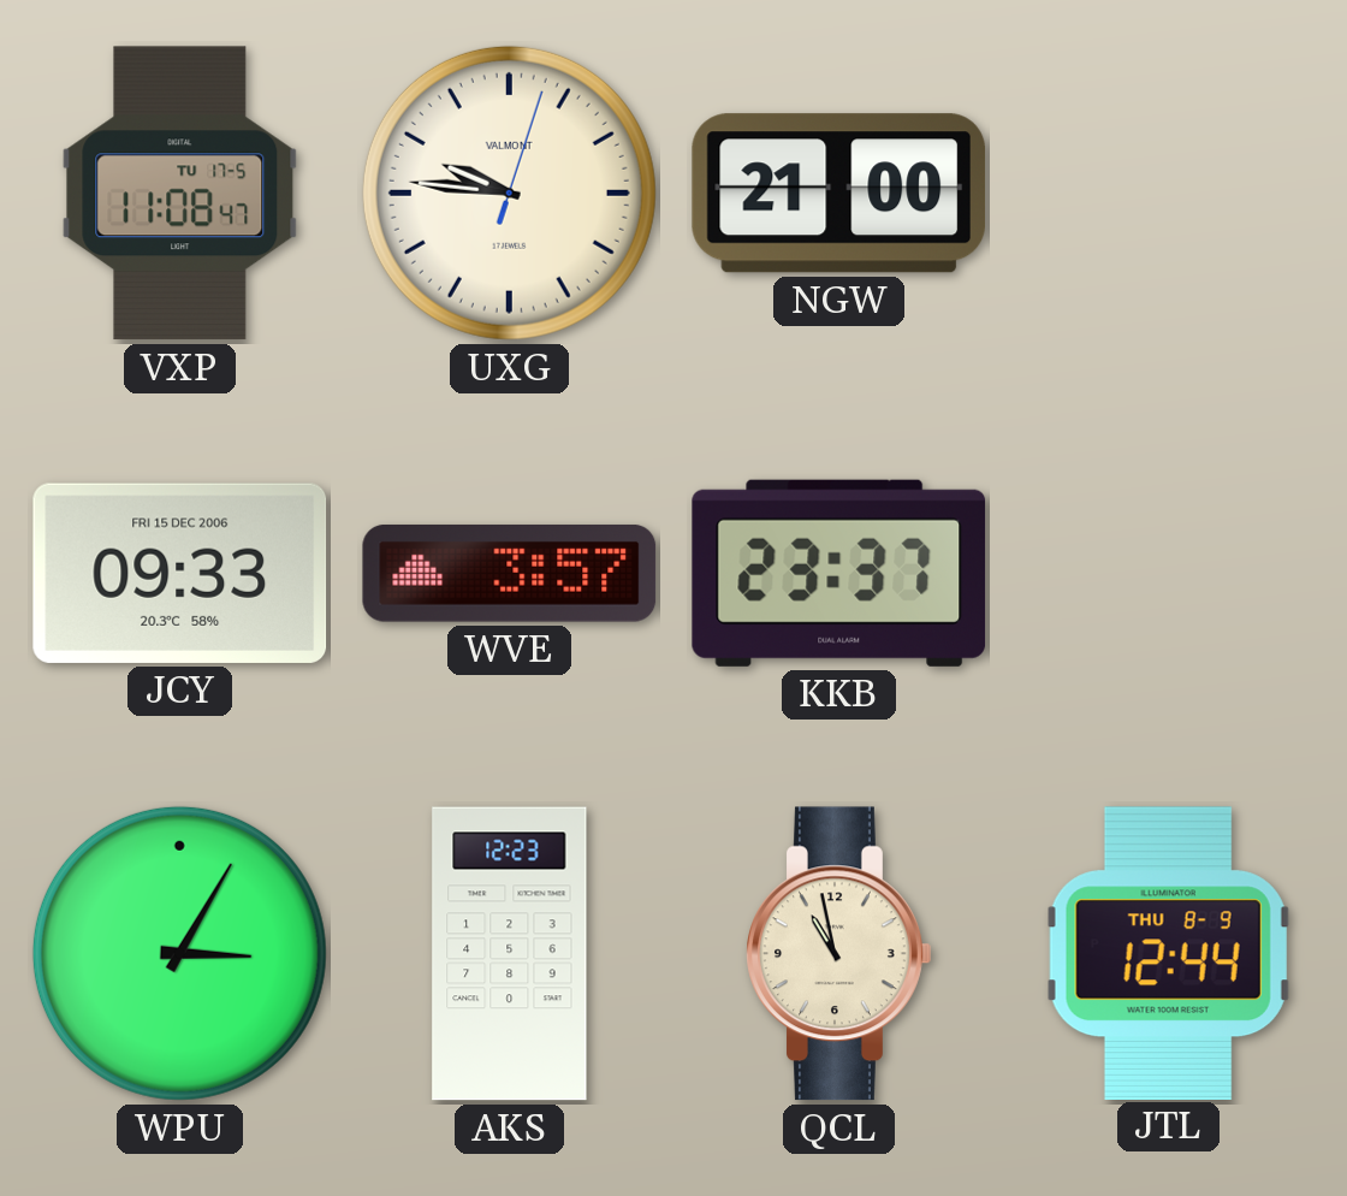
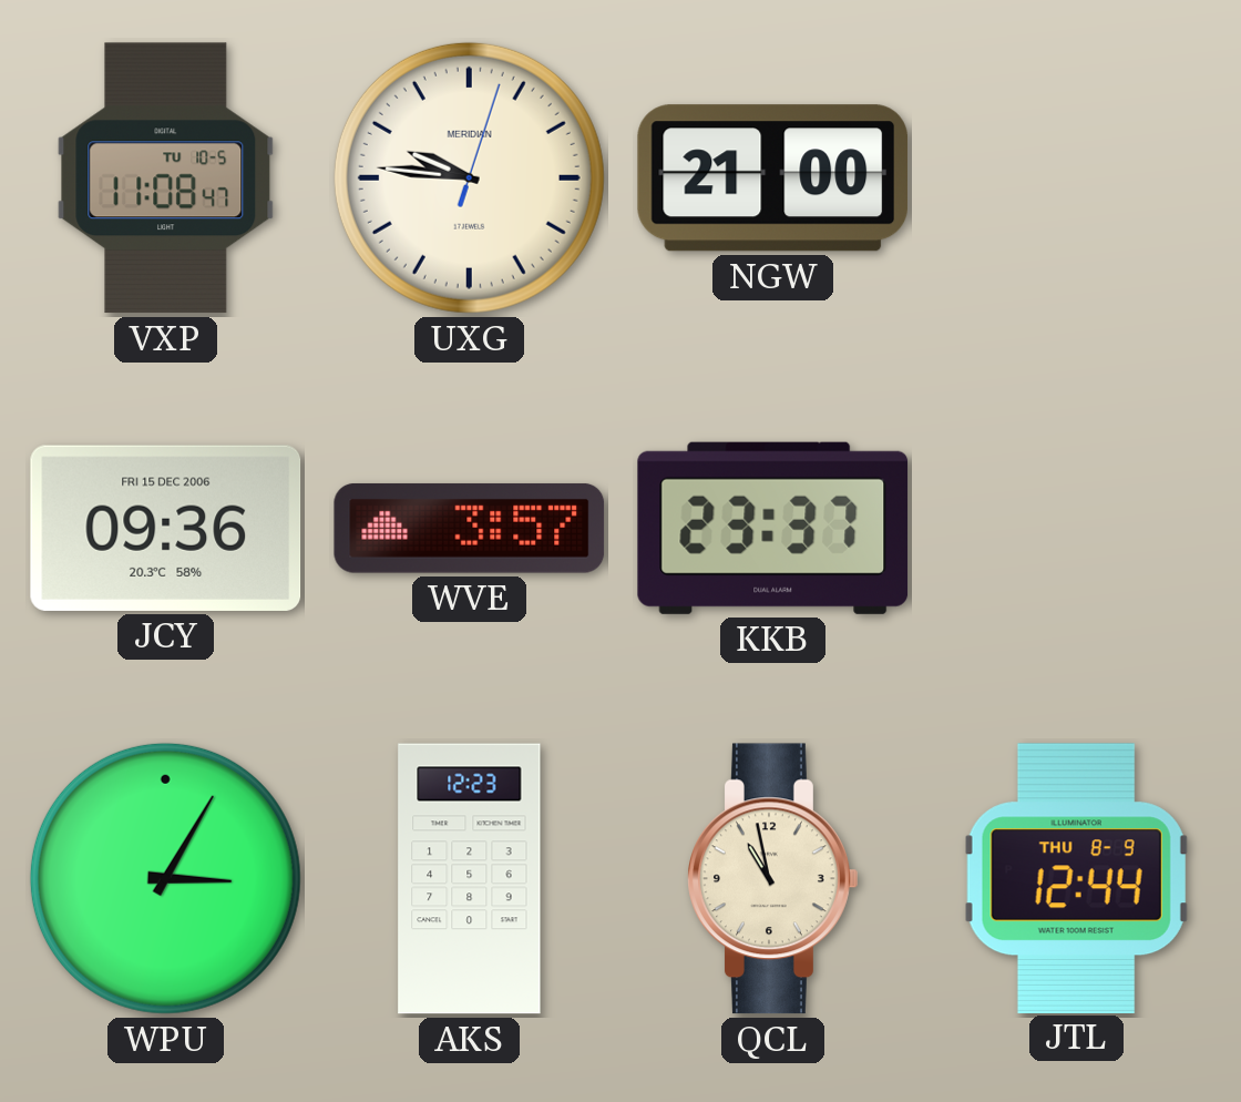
VXP date: TU 17-5 -> TU 10-5
UXG brand: VALMONT -> MERIDIAN
JCY: 09:33 -> 09:36
